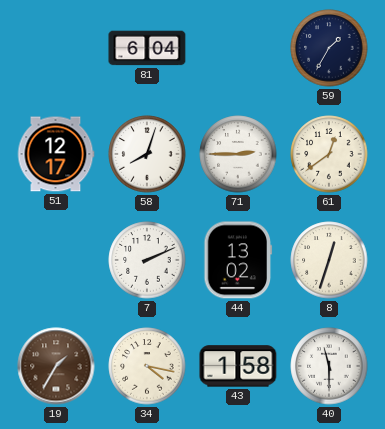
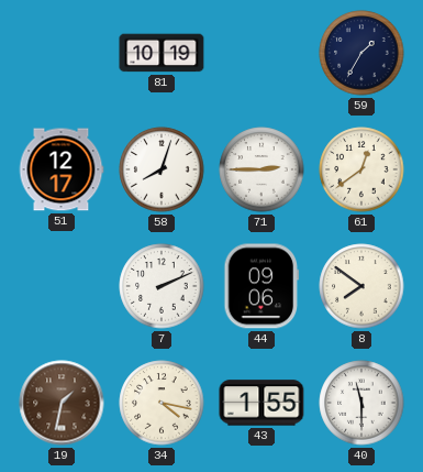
81: 6:04 -> 10:19
44: 13:02 -> 09:06
8: 12:33 -> 7:51
19: 1:35 -> 1:32
43: 1:58 -> 1:55
